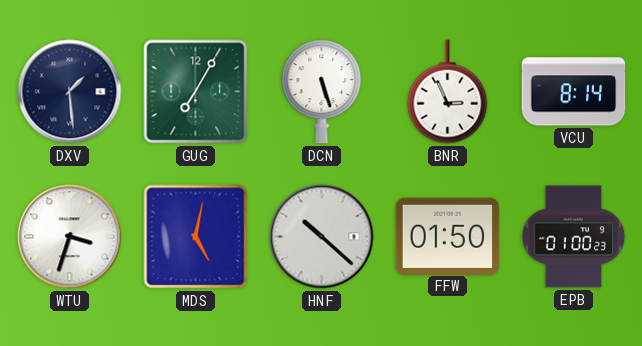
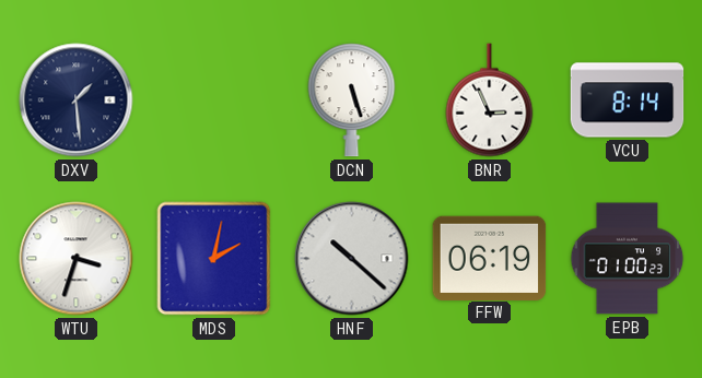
GUG: 7:05 -> none
MDS: 5:02 -> 2:02
FFW: 01:50 -> 06:19
